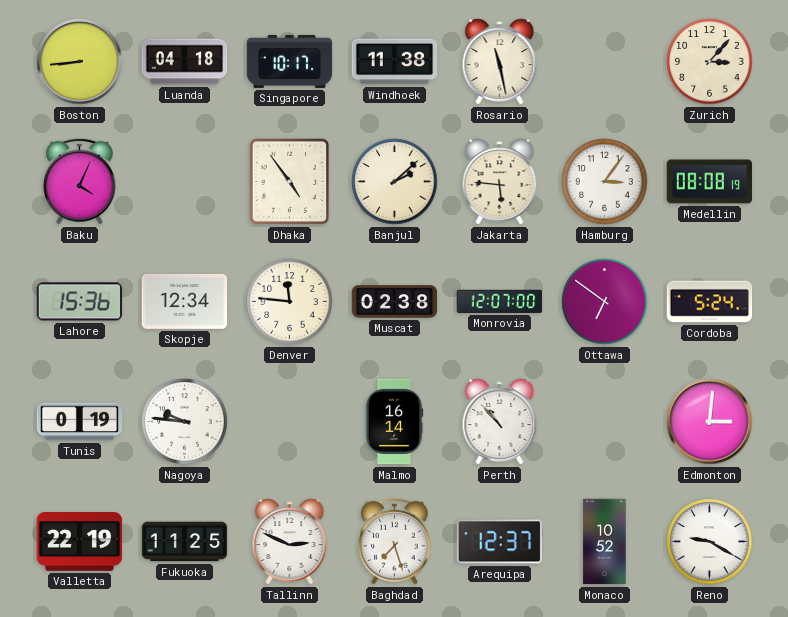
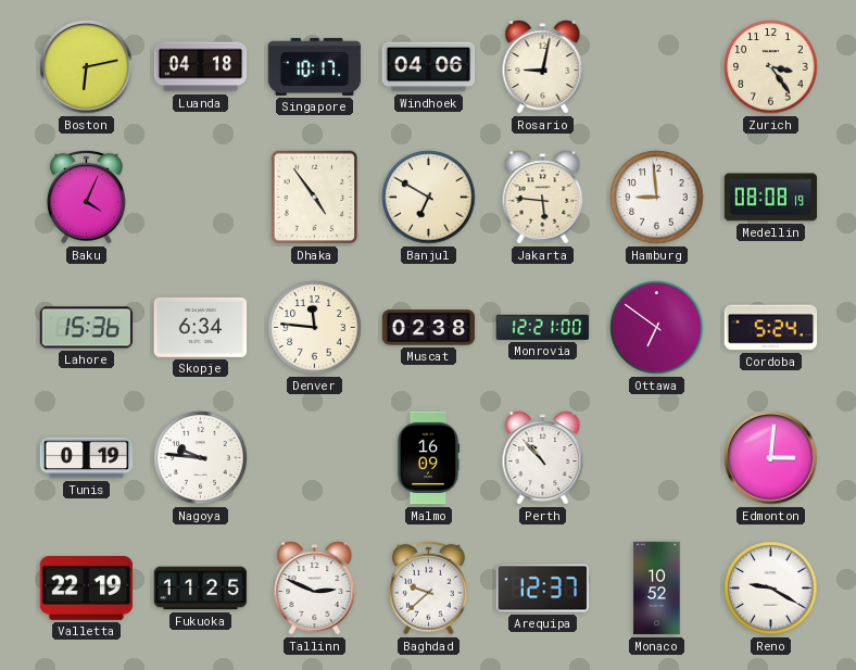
Boston: 8:44 -> 6:13
Windhoek: 11:38 -> 04:06
Rosario: 11:28 -> 9:02
Zurich: 3:07 -> 3:24
Banjul: 2:08 -> 6:50
Hamburg: 3:06 -> 8:59
Skopje: 12:34 -> 6:34
Monrovia: 12:07 -> 12:21
Malmo: 16:14 -> 16:09
Baghdad: 7:27 -> 9:38
